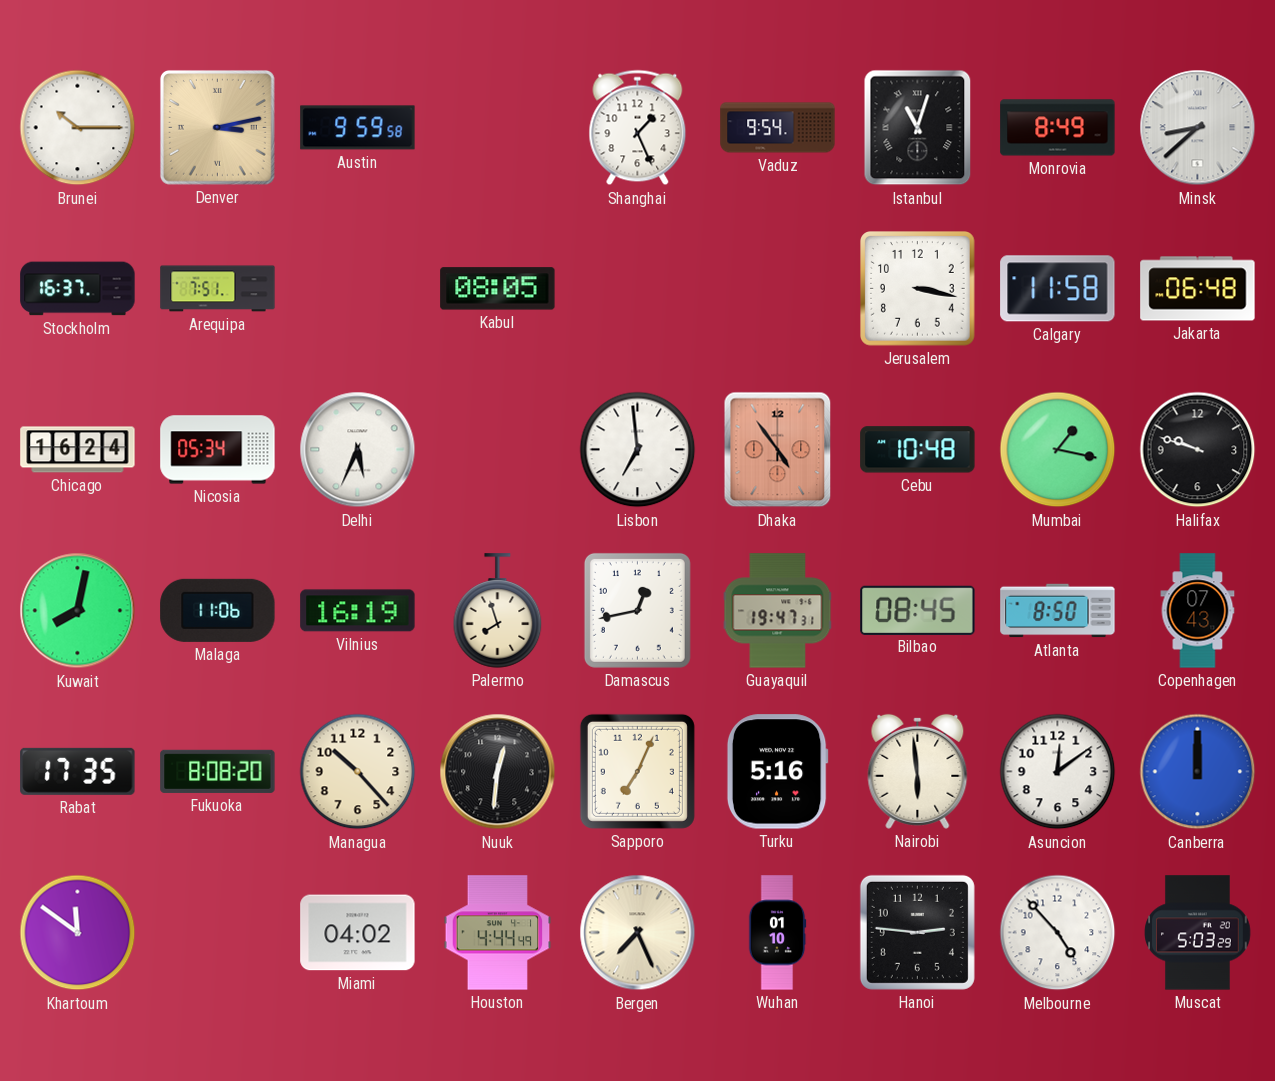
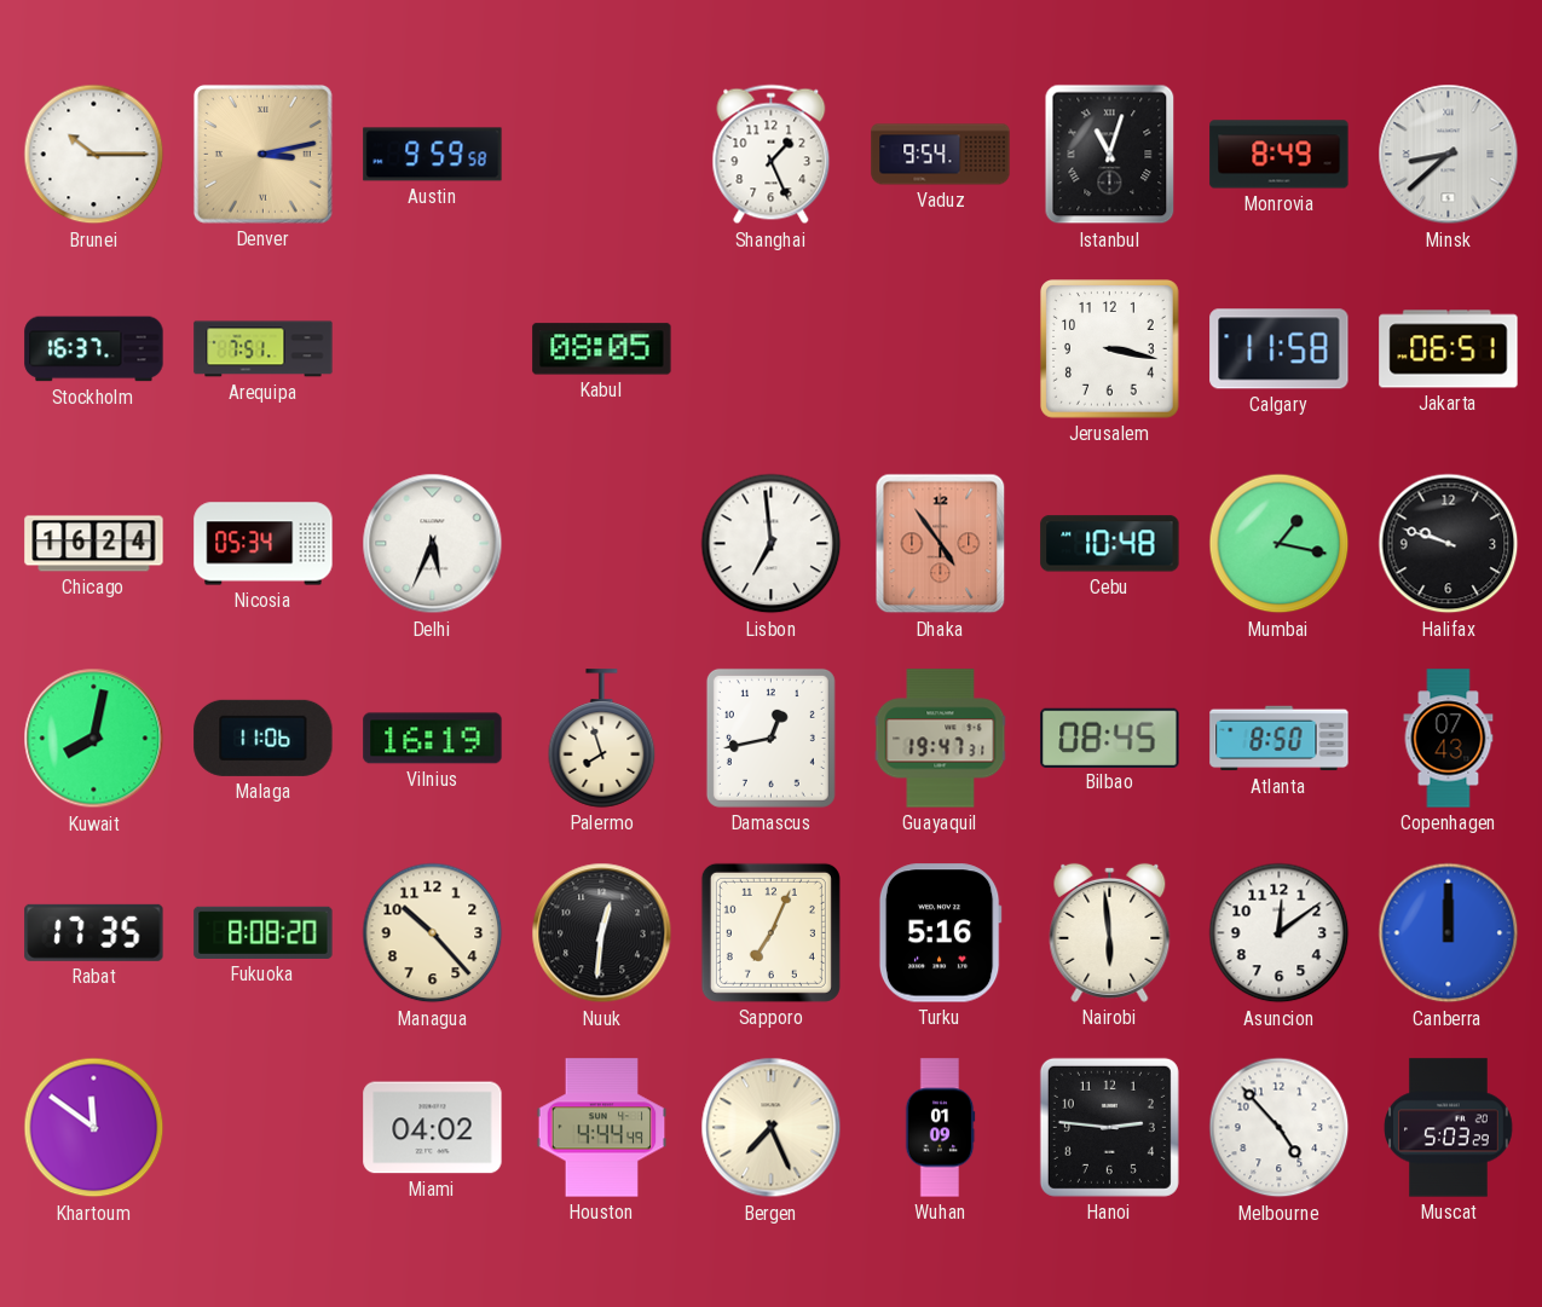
Jakarta: 06:48 -> 06:51
Wuhan: 01:10 -> 01:09
